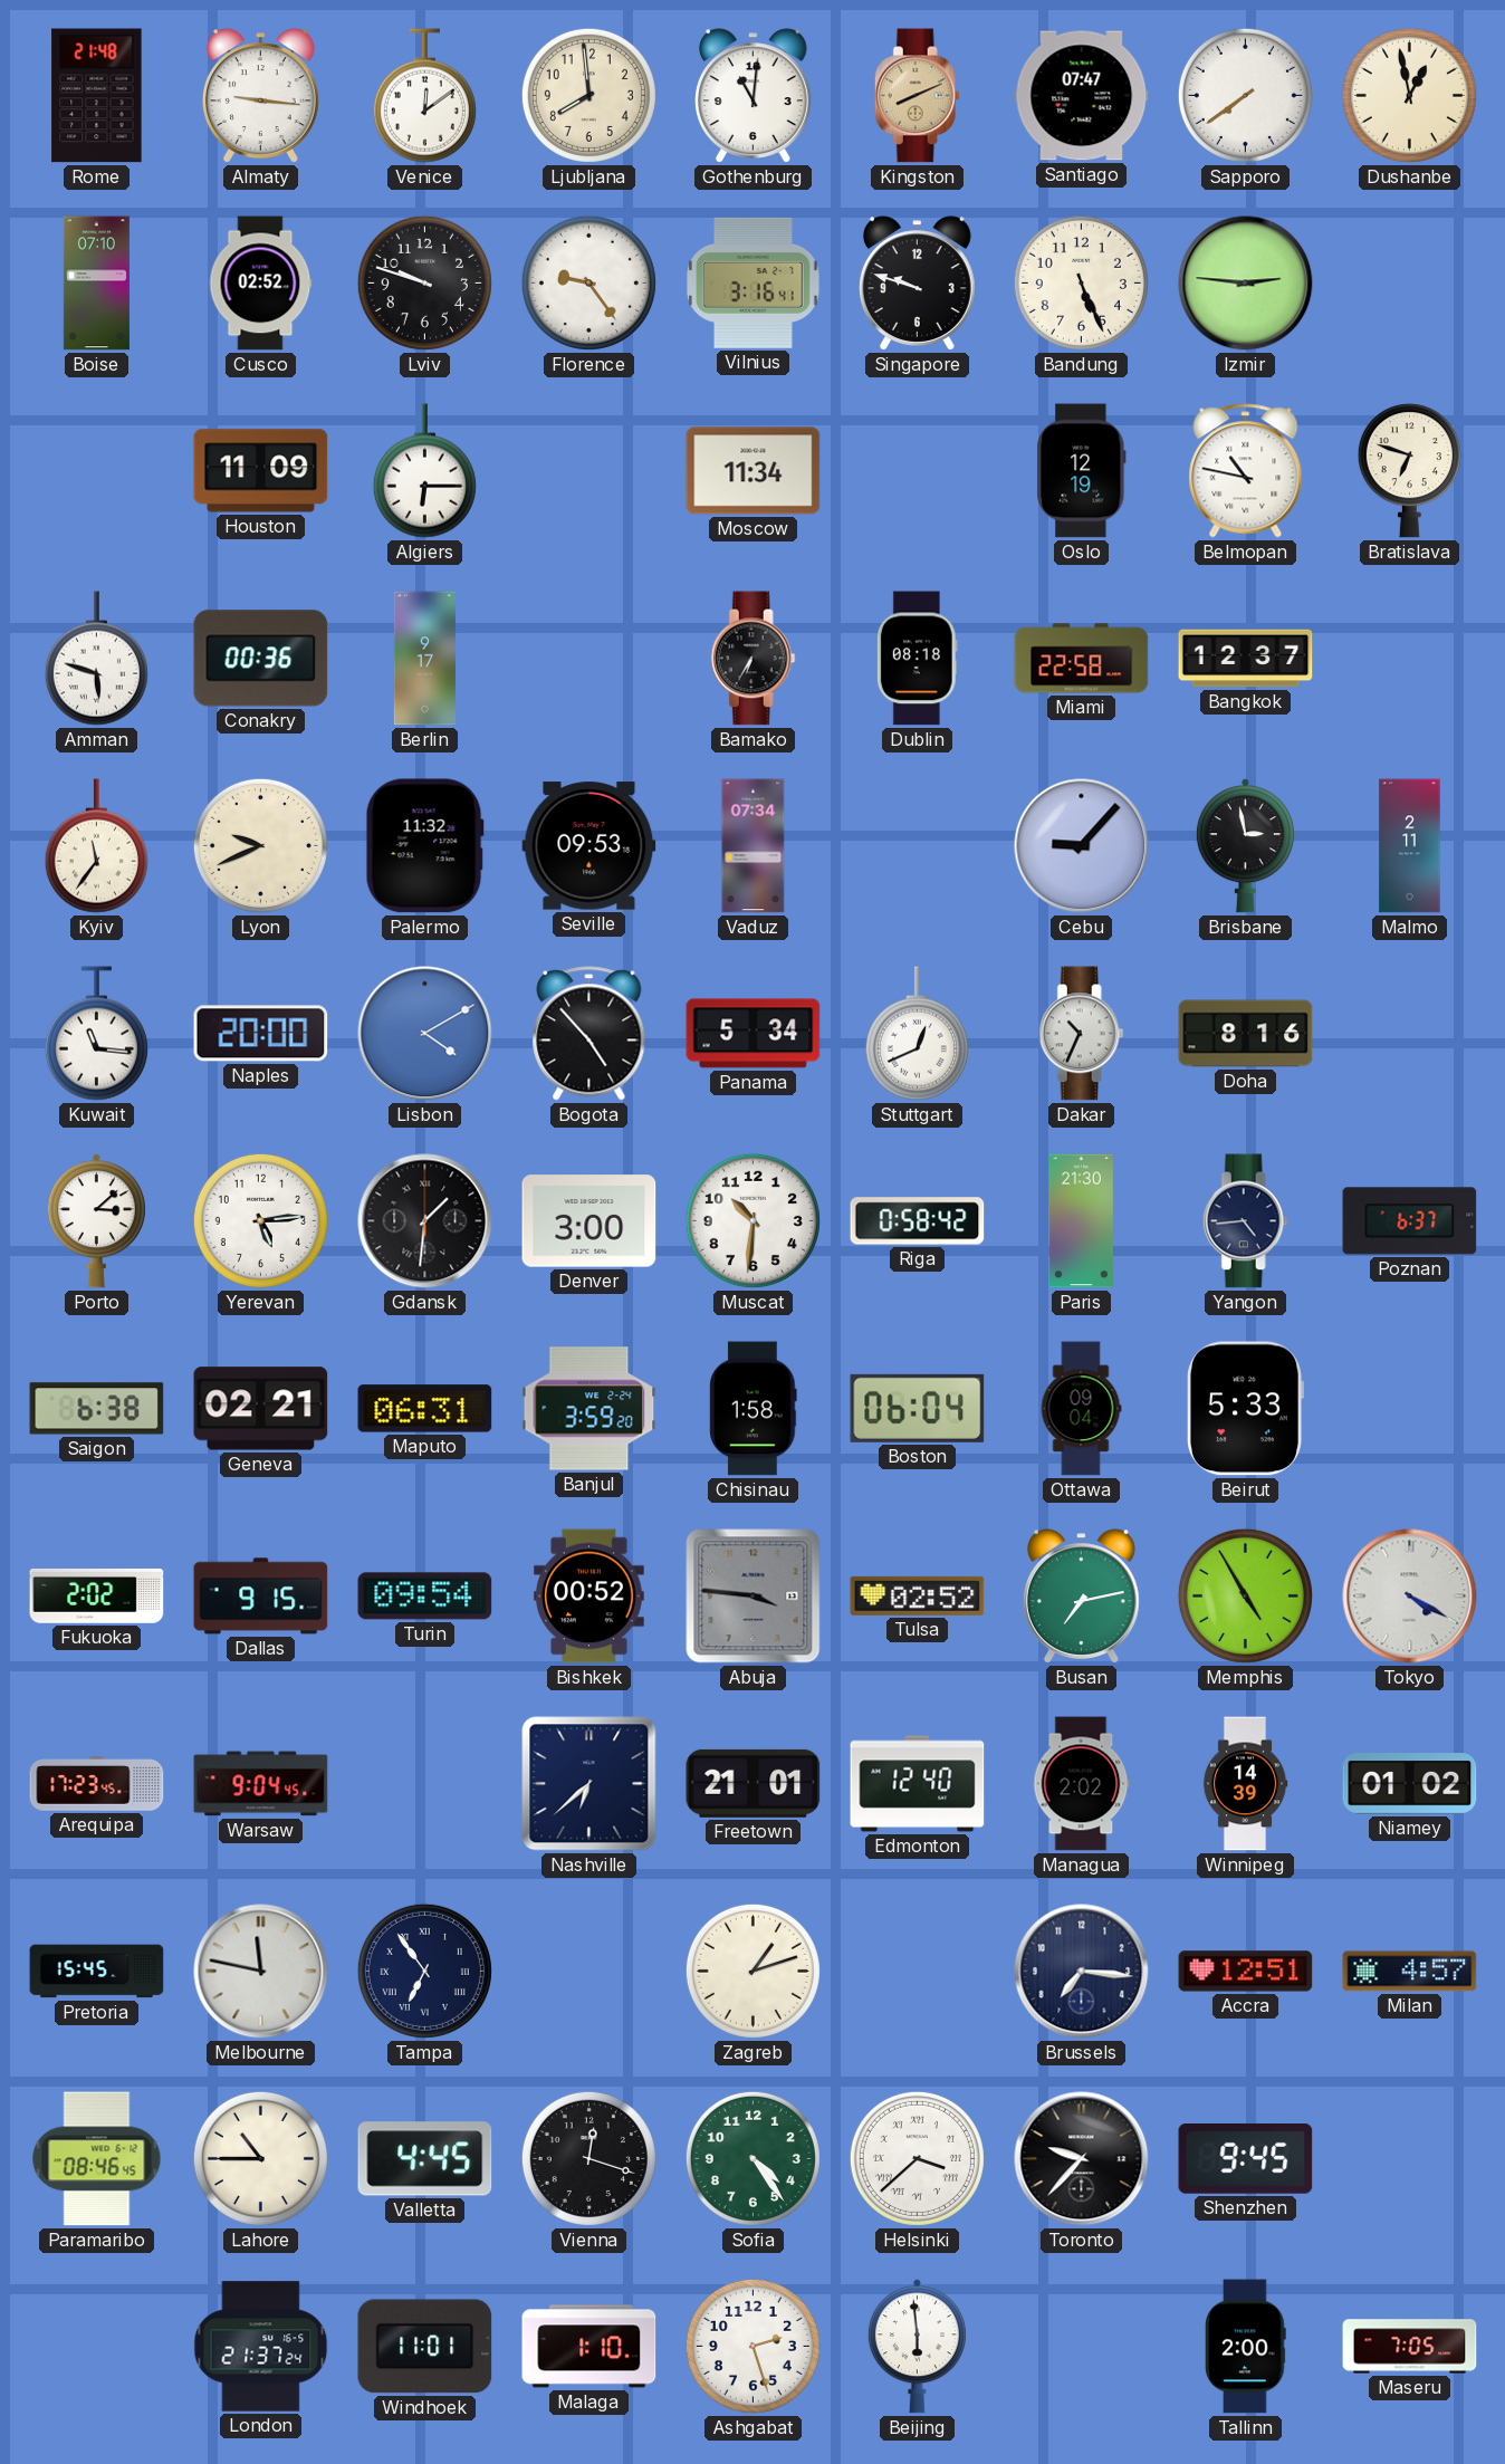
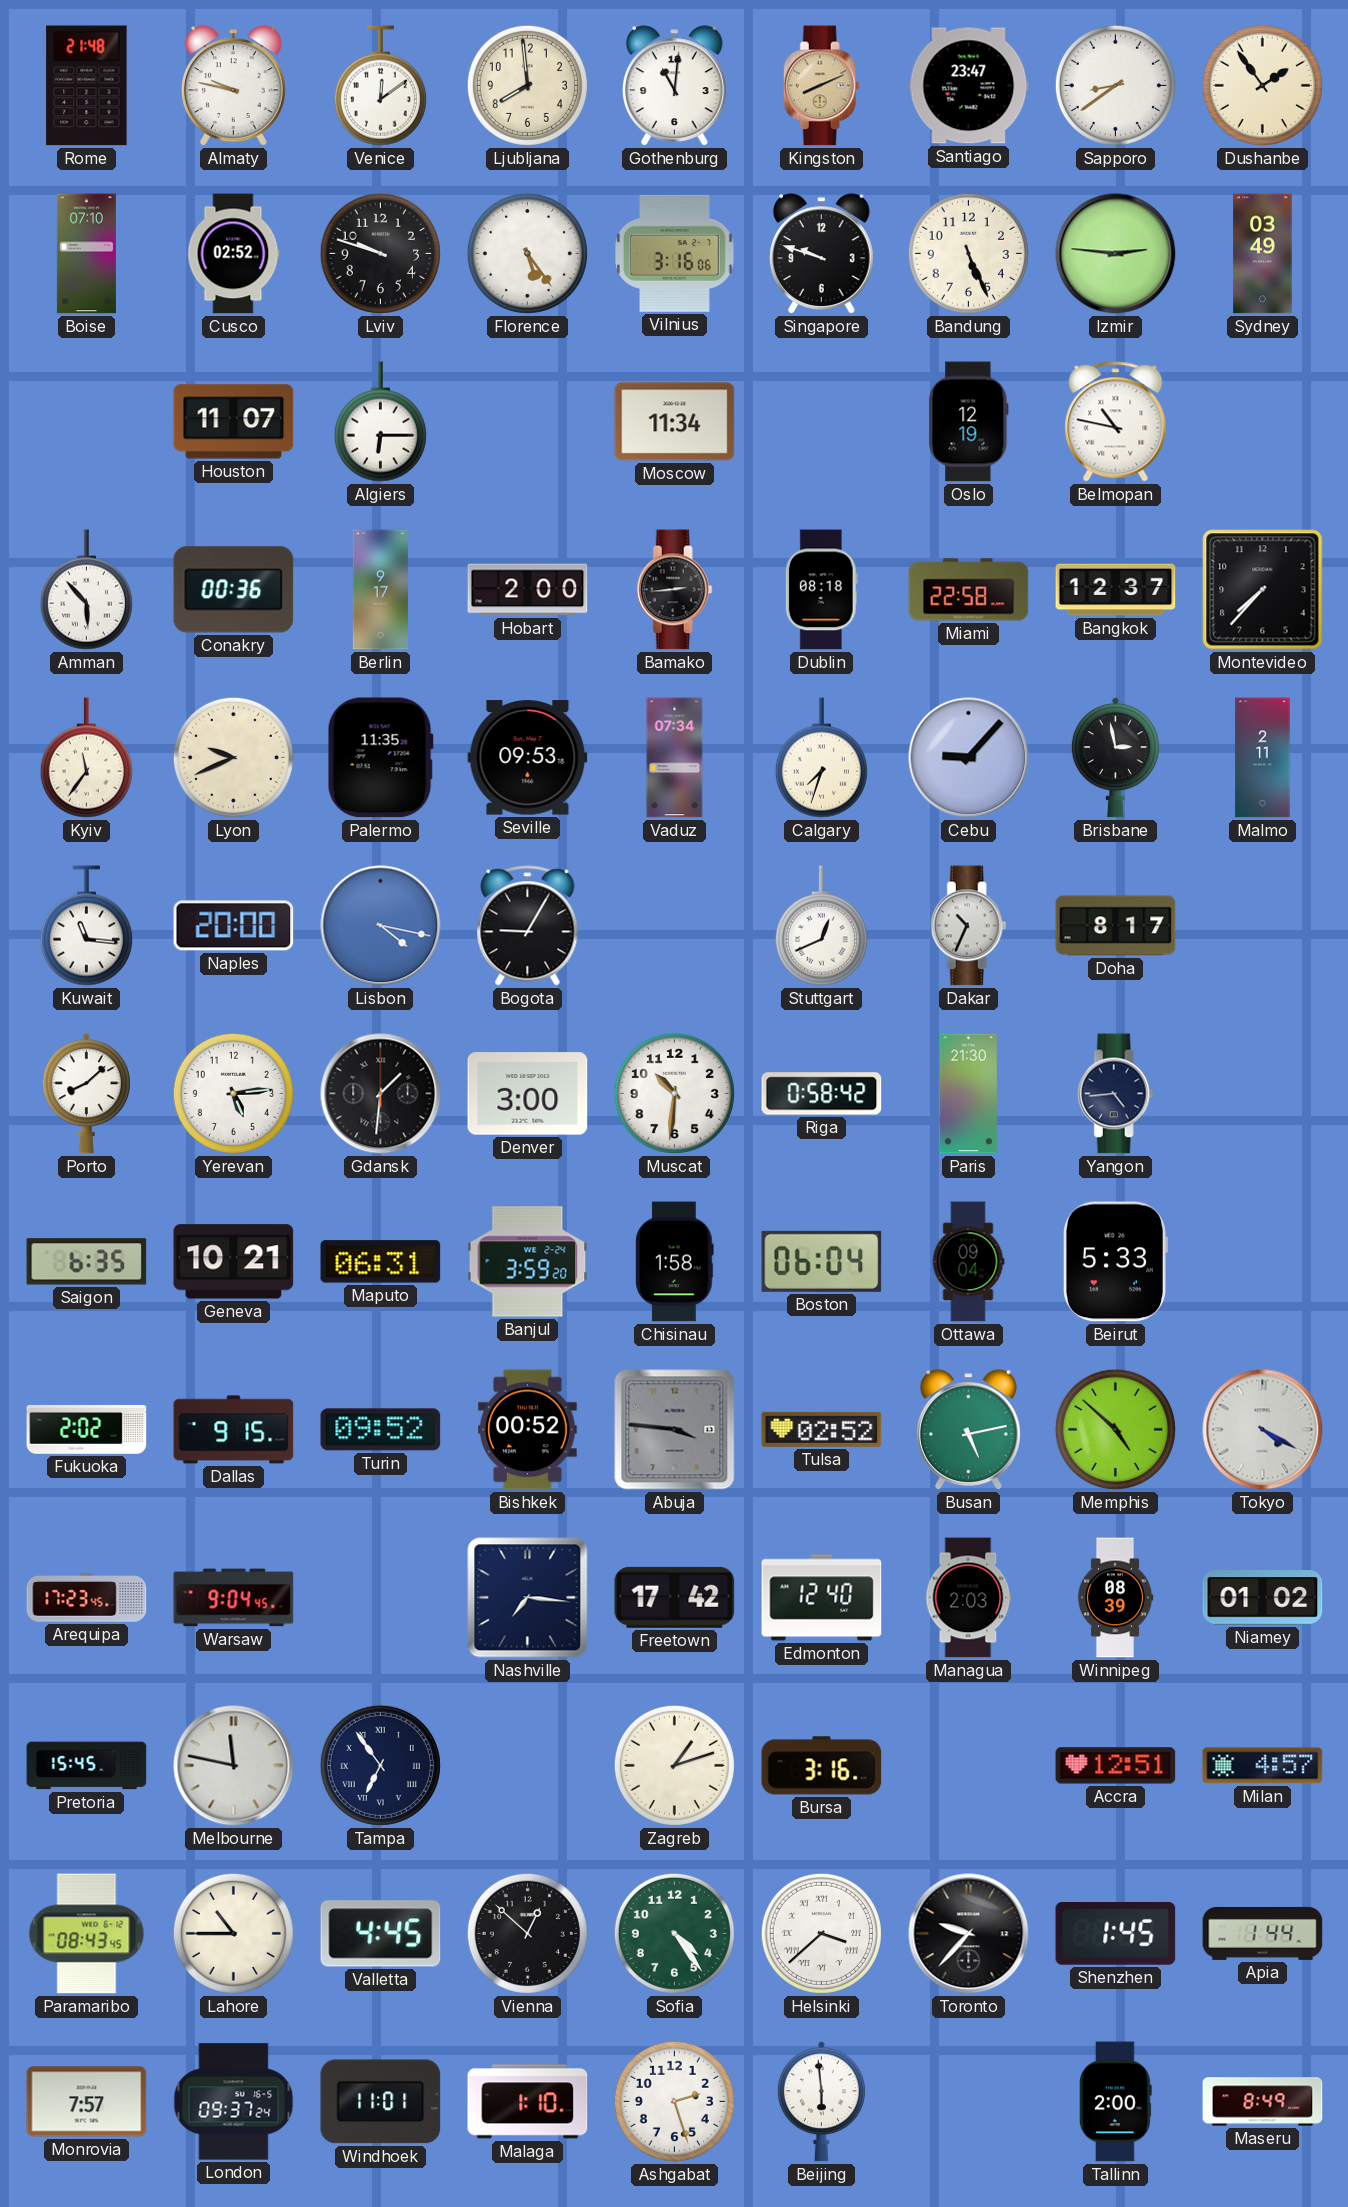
Almaty: 9:16 -> 9:47
Santiago: 07:47 -> 23:47
Sapporo: 7:39 -> 8:39
Dushanbe: 12:58 -> 1:54
Florence: 9:24 -> 5:24
Vilnius: 3:16:41 -> 3:16:06
Sydney: none -> 03:49
Houston: 11:09 -> 11:07
Bratislava: 6:48 -> none
Amman: 5:48 -> 5:53
Hobart: none -> 2:00
Bamako: 6:35 -> 2:44
Montevideo: none -> 7:37
Palermo: 11:32 -> 11:35
Calgary: none -> 7:33
Lisbon: 4:10 -> 4:17
Bogota: 4:53 -> 9:05
Panama: 5:34 -> none
Doha: 8:16 -> 8:17
Porto: 3:08 -> 8:08
Poznan: 6:37 -> none
Saigon: 6:38 -> 6:35
Geneva: 02:21 -> 10:21
Turin: 09:54 -> 09:52
Busan: 7:13 -> 5:13
Memphis: 4:55 -> 4:52
Nashville: 6:38 -> 7:16
Freetown: 21:01 -> 17:42
Managua: 2:02 -> 2:03
Winnipeg: 14:39 -> 08:39
Bursa: none -> 3:16
Brussels: 7:16 -> none
Paramaribo: 08:46 -> 08:43
Vienna: 12:18 -> 12:52
Shenzhen: 9:45 -> 1:45
Apia: none -> 1:44
Monrovia: none -> 7:57
London: 21:37 -> 09:37
Maseru: 7:05 -> 8:49
